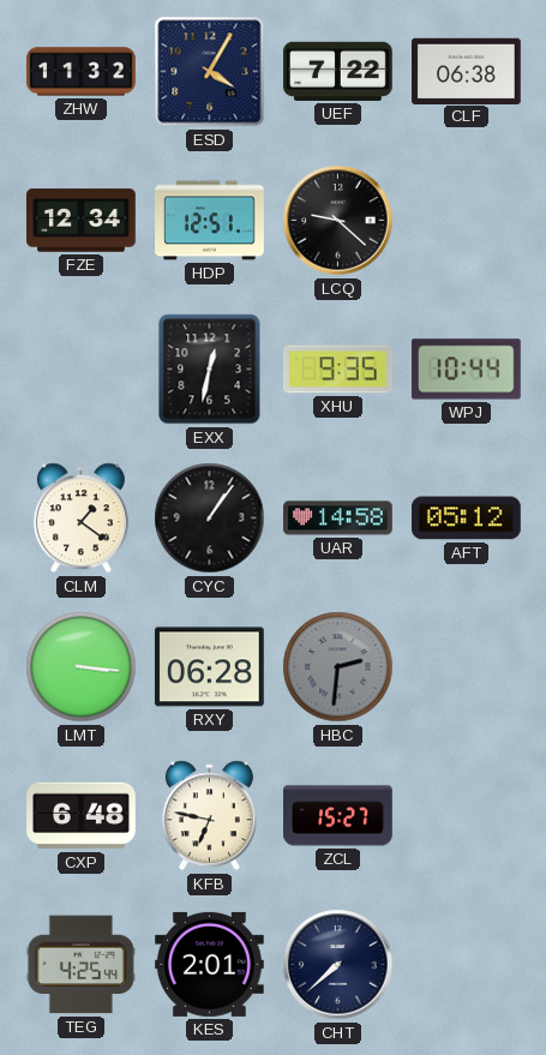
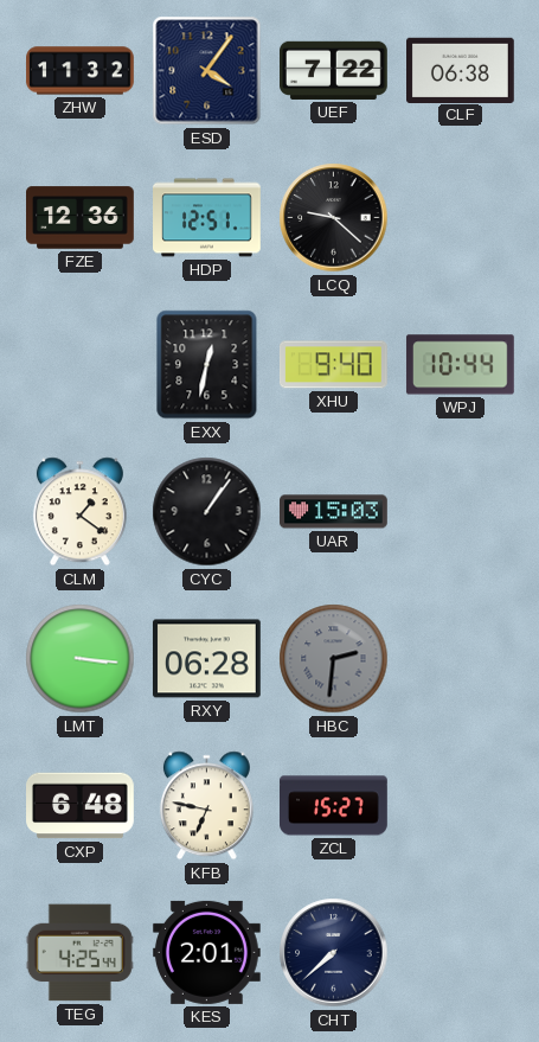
ESD: 4:05 -> 4:06
FZE: 12:34 -> 12:36
XHU: 9:35 -> 9:40
UAR: 14:58 -> 15:03
AFT: 05:12 -> none
